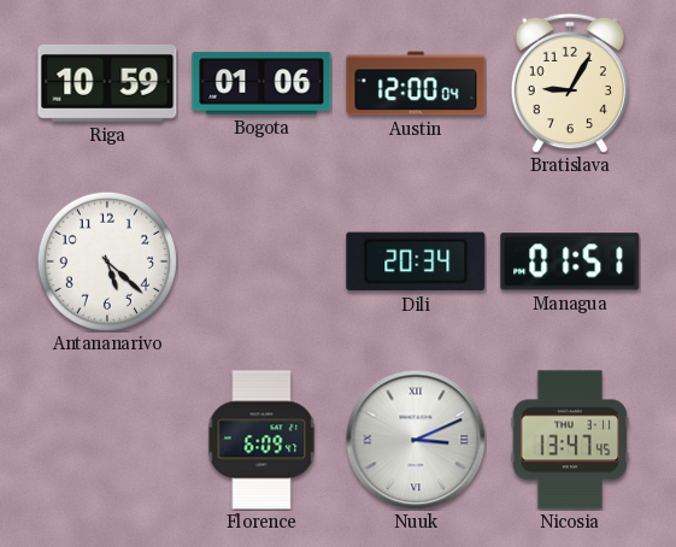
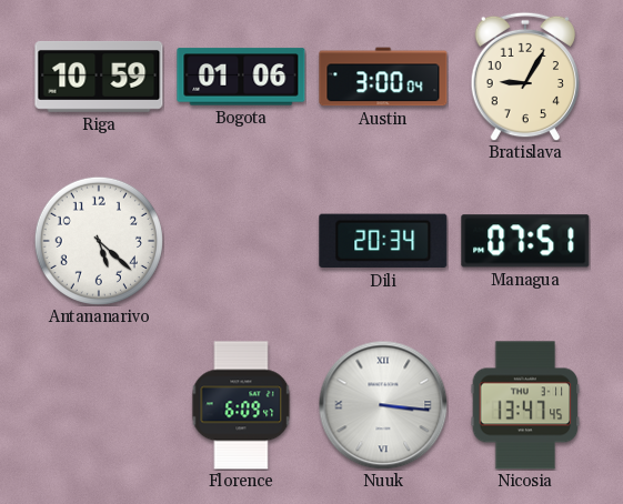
Austin: 12:00 -> 3:00
Managua: 01:51 -> 07:51
Nuuk: 3:11 -> 3:16
